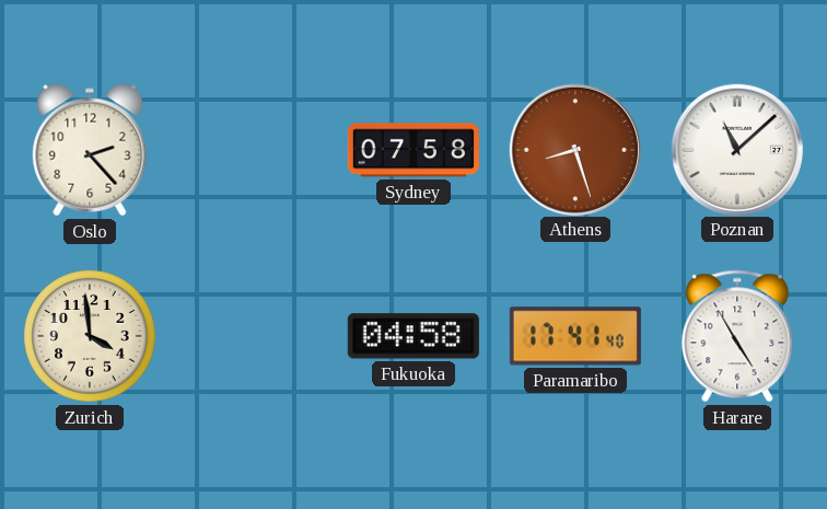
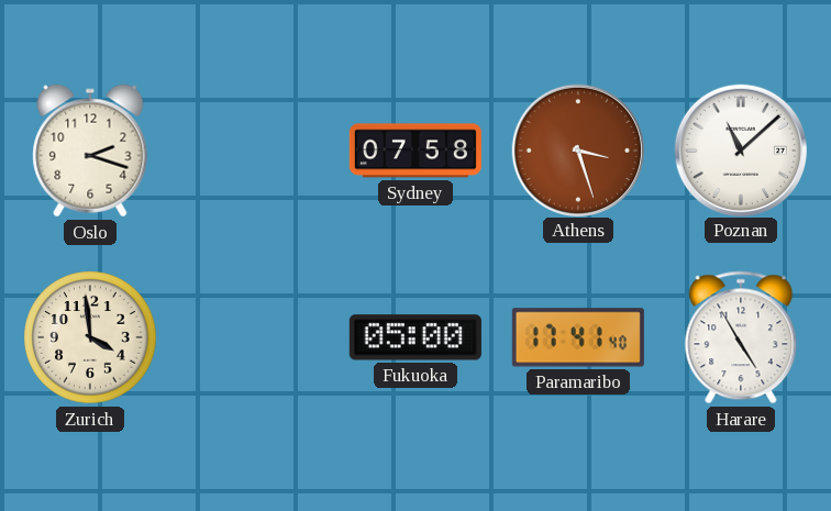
Oslo: 2:23 -> 2:18
Athens: 8:27 -> 3:27
Fukuoka: 04:58 -> 05:00
